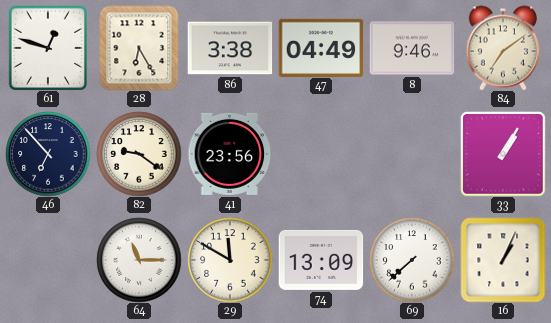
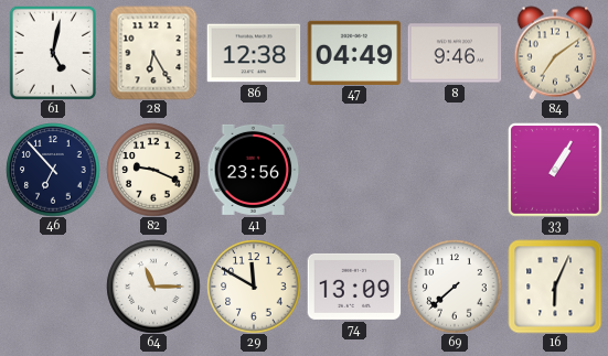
61: 12:48 -> 5:02
86: 3:38 -> 12:38
82: 9:21 -> 9:19
16: 1:04 -> 6:04
